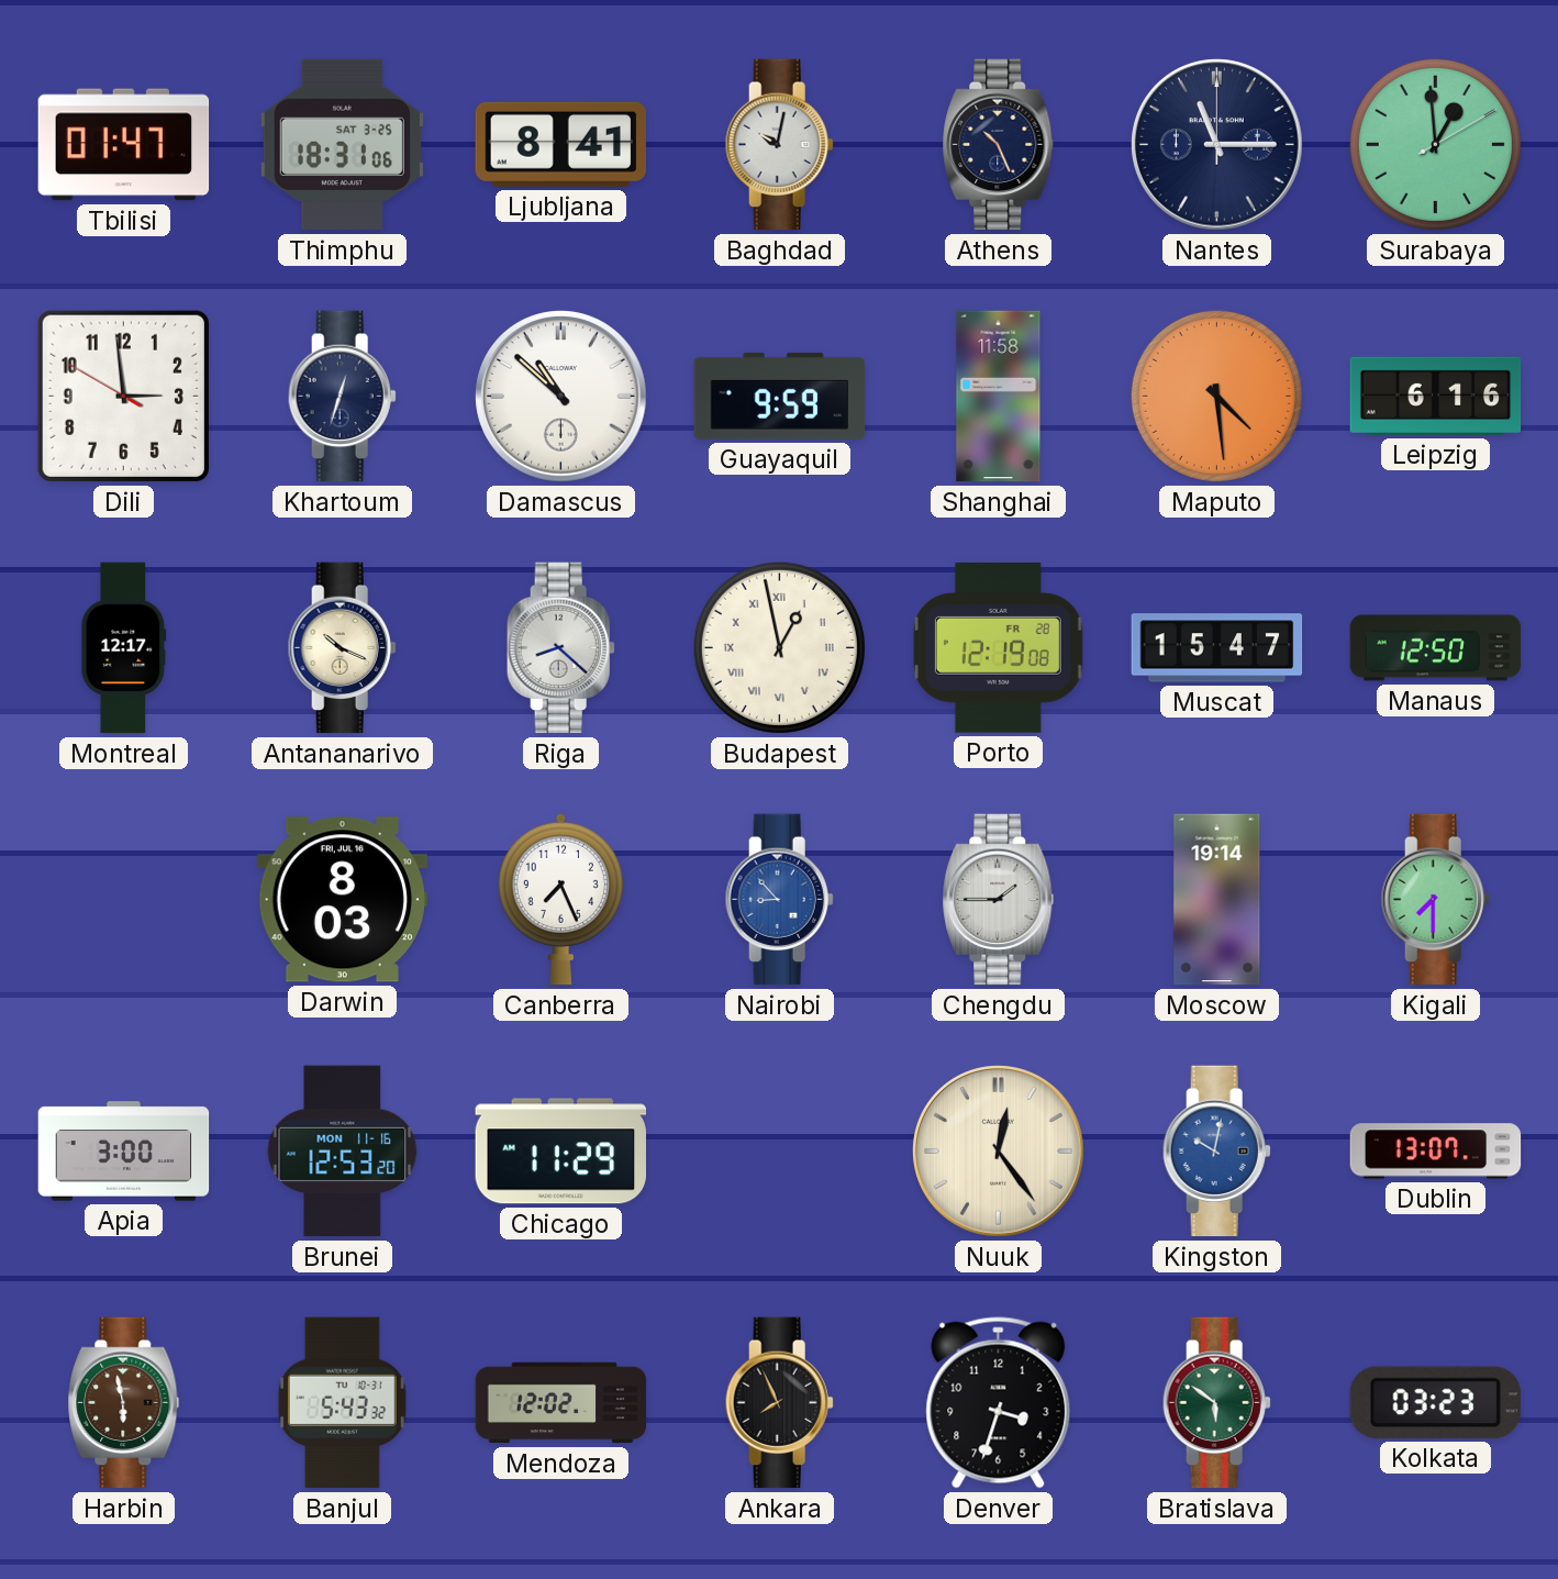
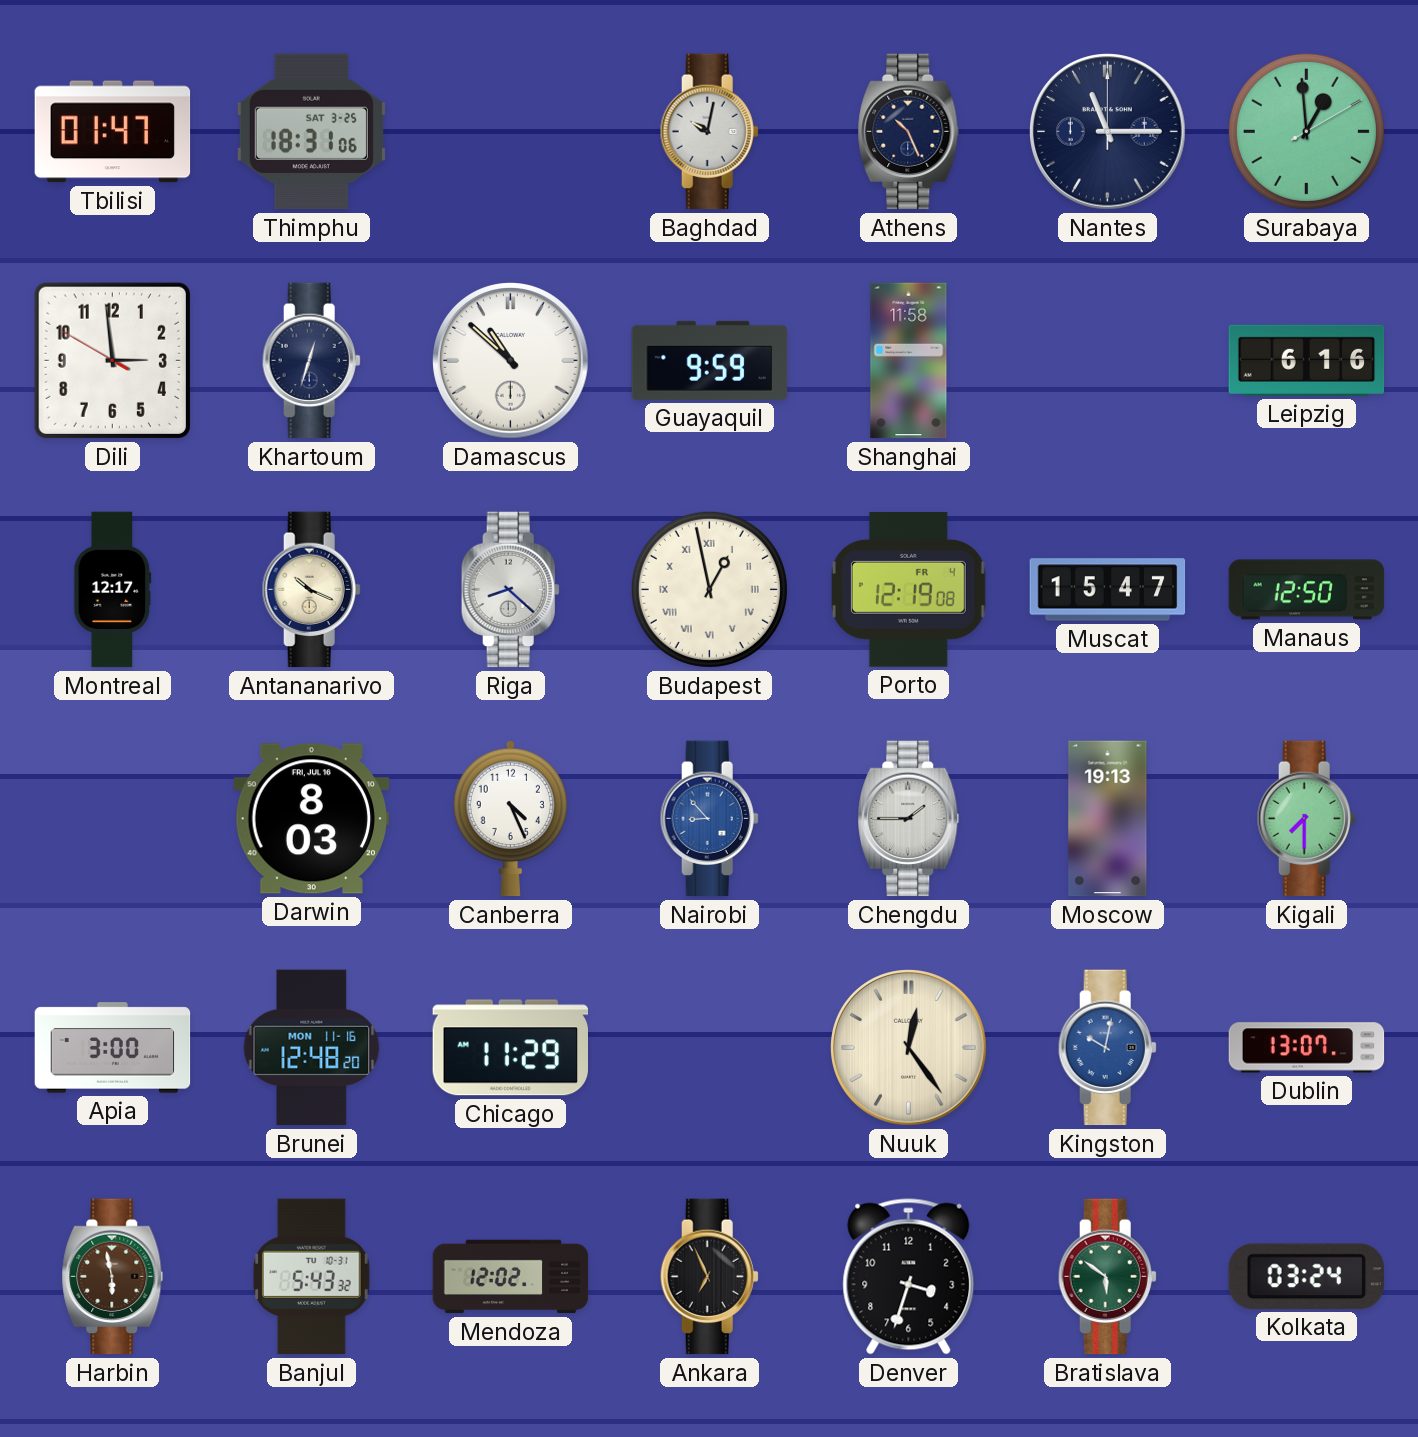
Ljubljana: 8:41 -> none
Maputo: 4:29 -> none
Porto date: FR 28 -> FR 4
Canberra: 7:26 -> 4:26
Moscow: 19:14 -> 19:13
Brunei: 12:53 -> 12:48
Ankara: 7:56 -> 6:56
Kolkata: 03:23 -> 03:24
